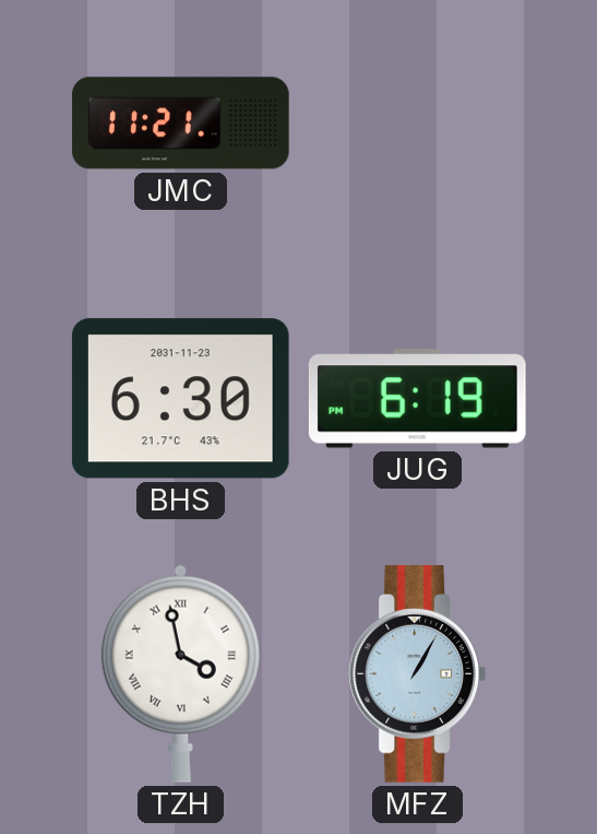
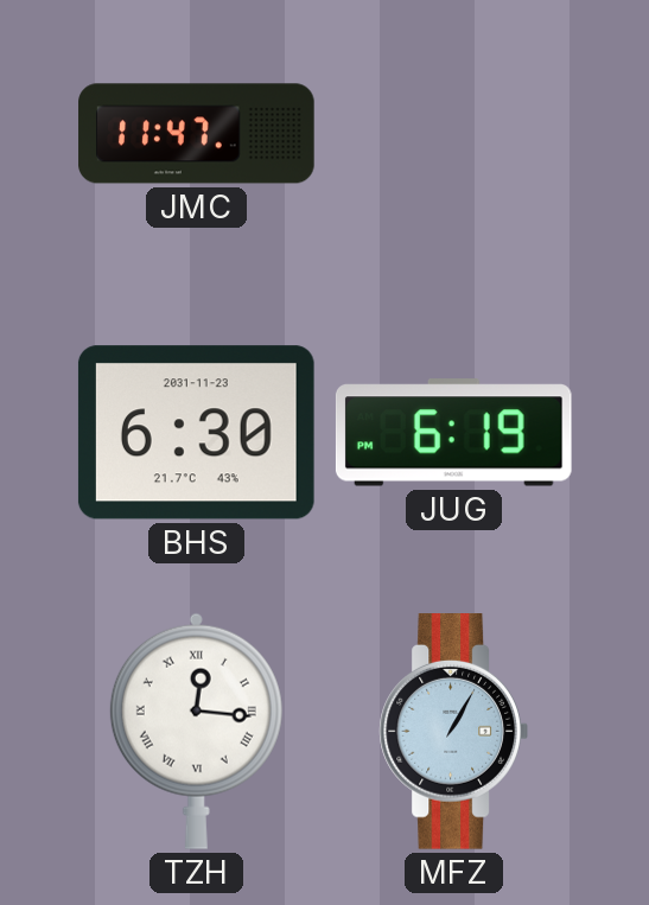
JMC: 11:21 -> 11:47
TZH: 3:58 -> 12:16
